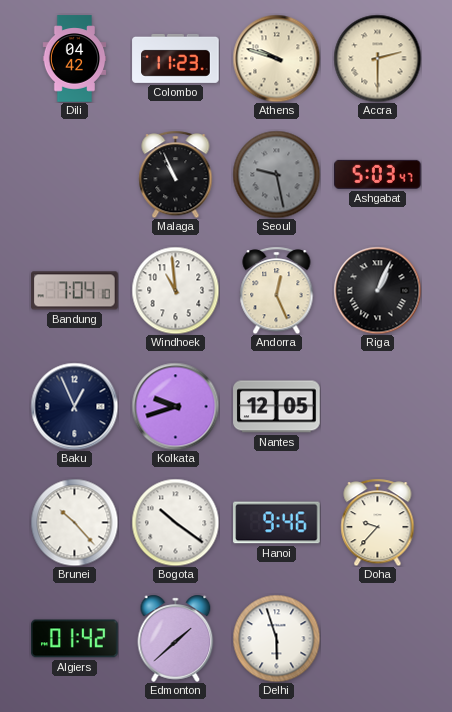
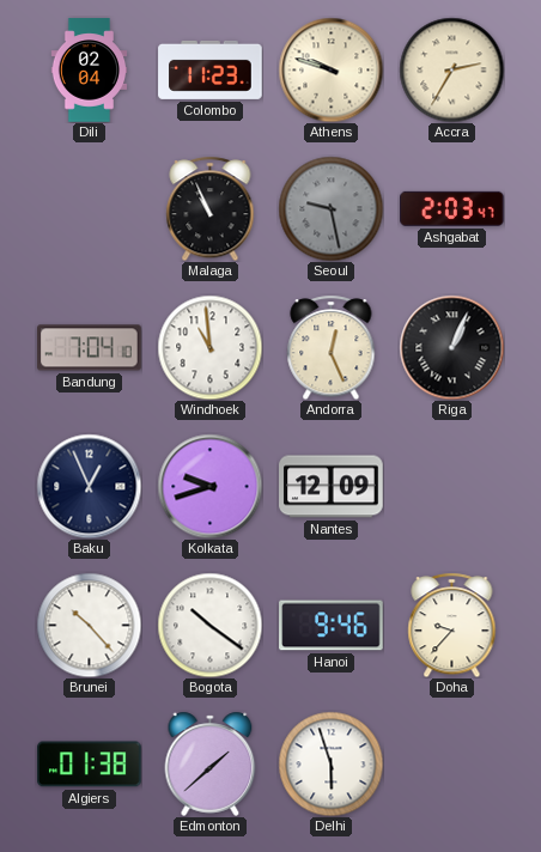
Dili: 04:42 -> 02:04
Accra: 2:30 -> 2:35
Ashgabat: 5:03 -> 2:03
Nantes: 12:05 -> 12:09
Algiers: 01:42 -> 01:38
